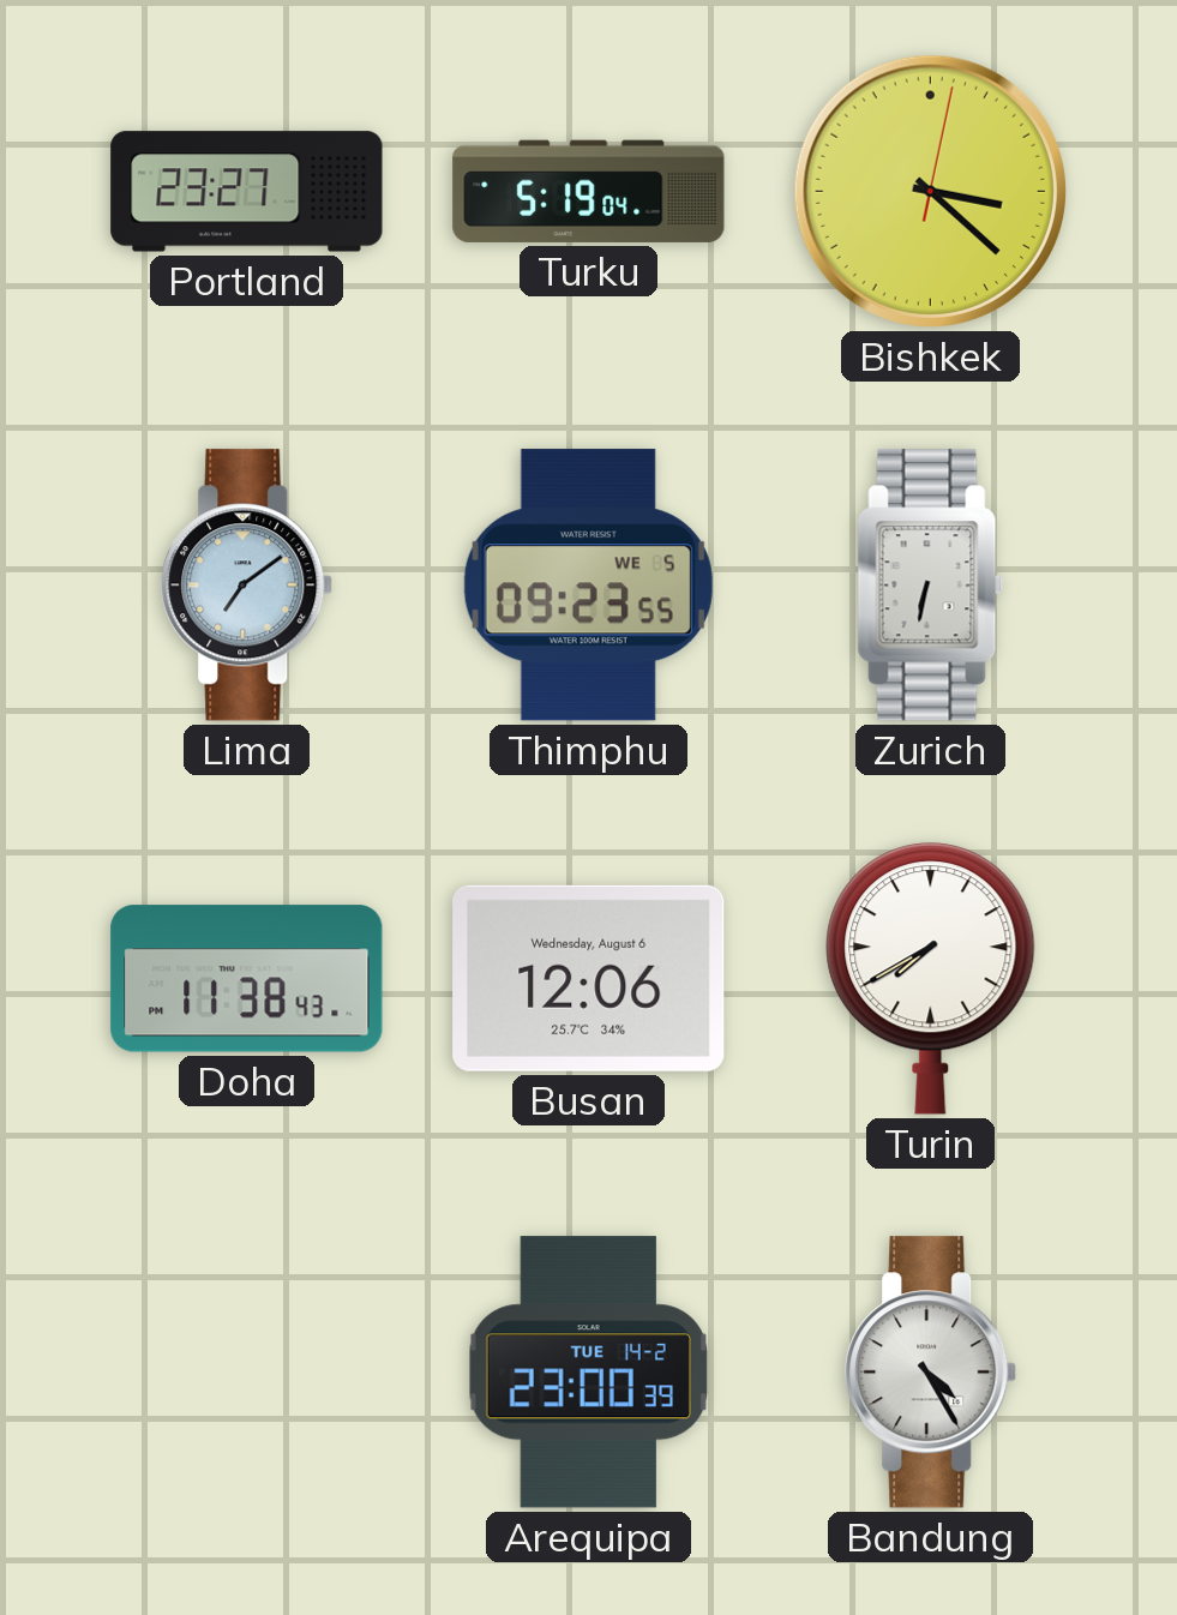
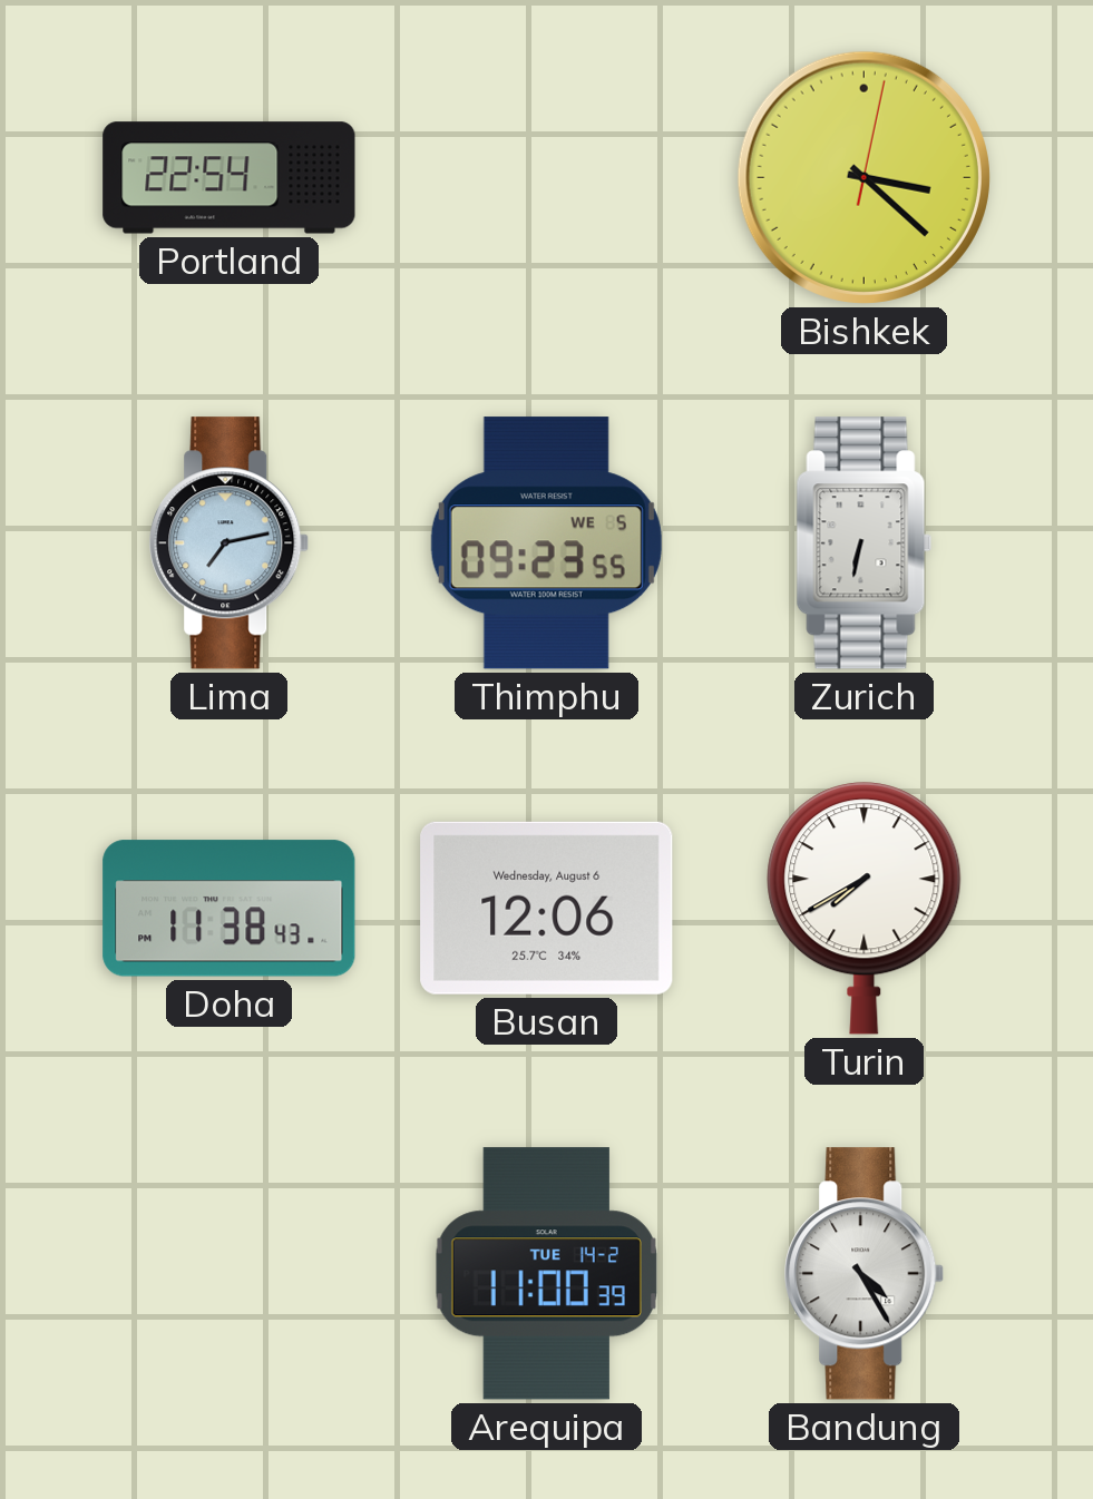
Portland: 23:27 -> 22:54
Turku: 5:19 -> none
Lima: 7:09 -> 7:13
Arequipa: 23:00 -> 11:00
